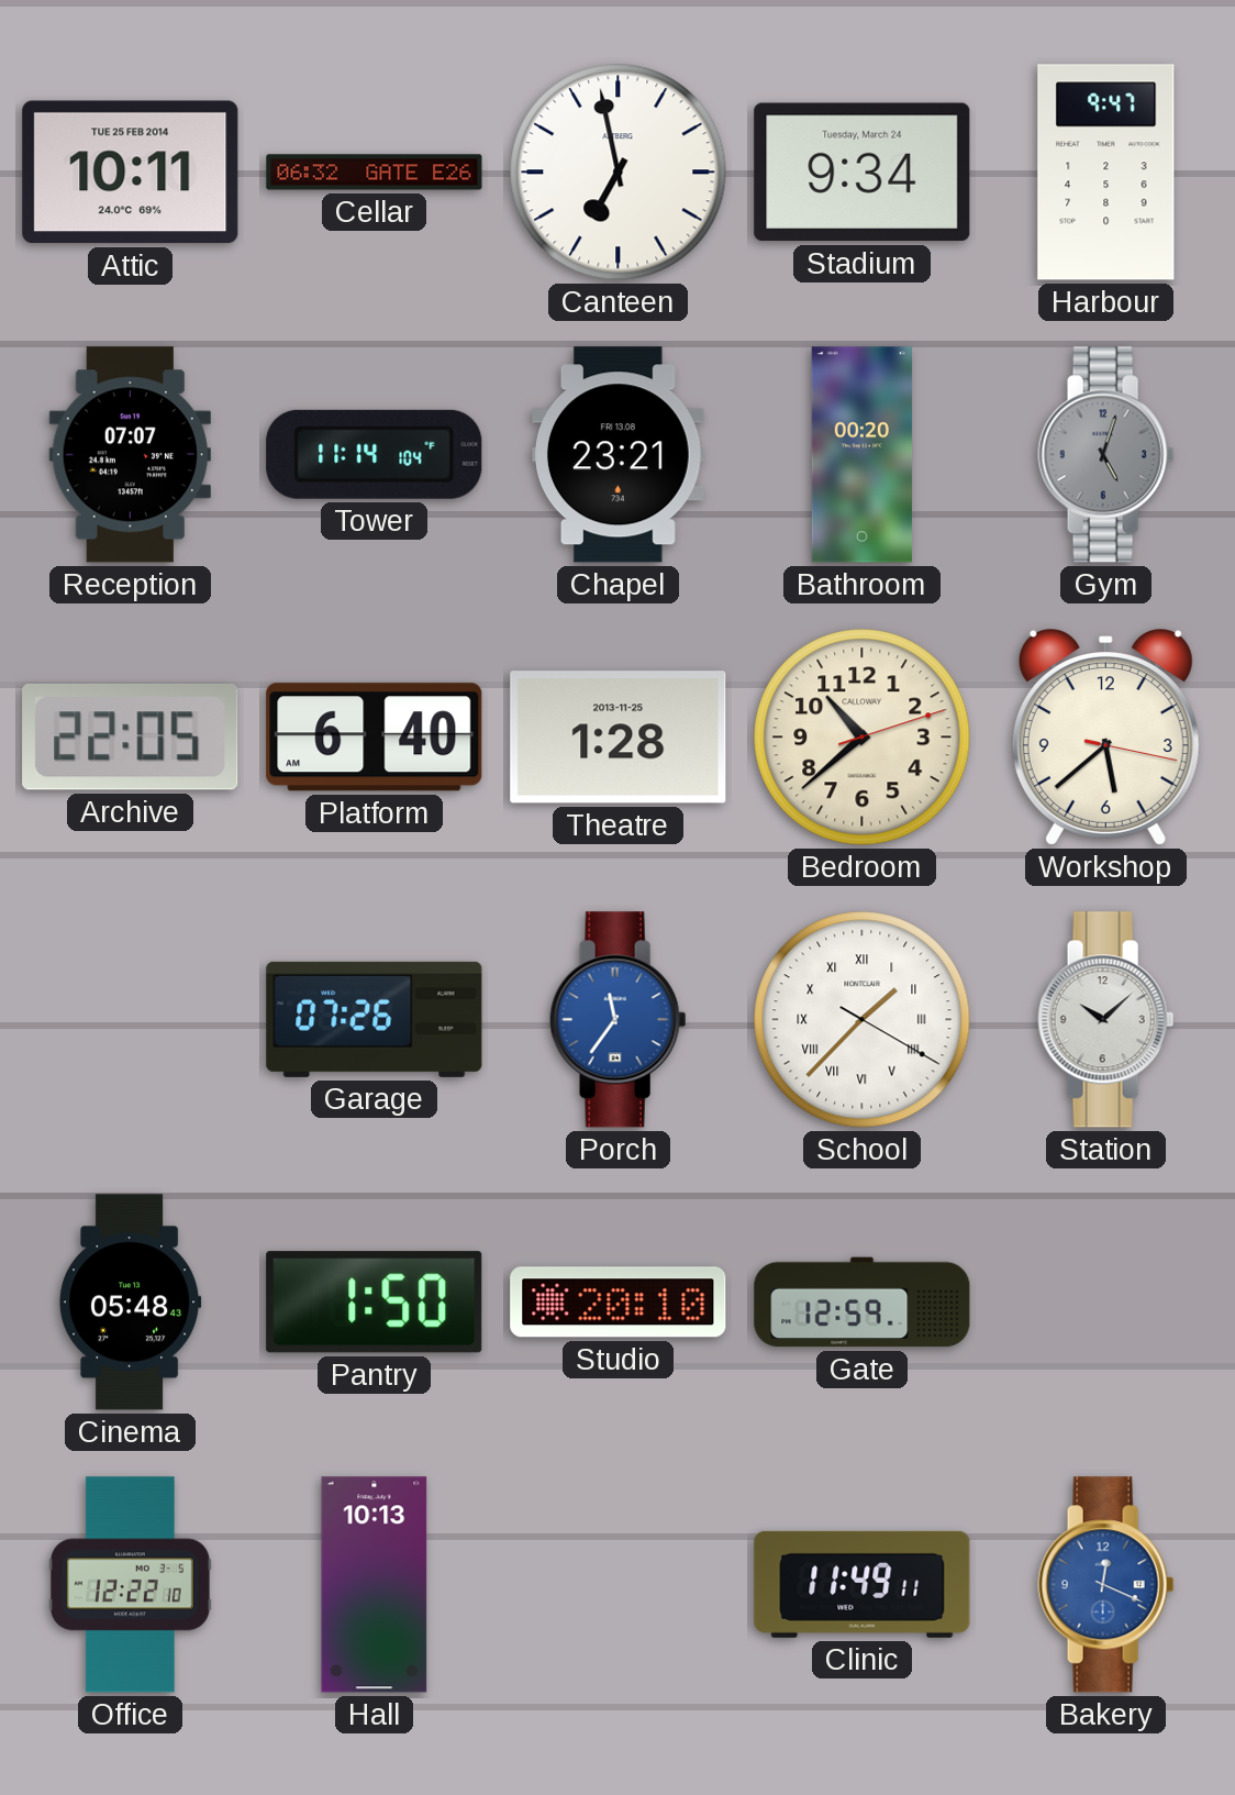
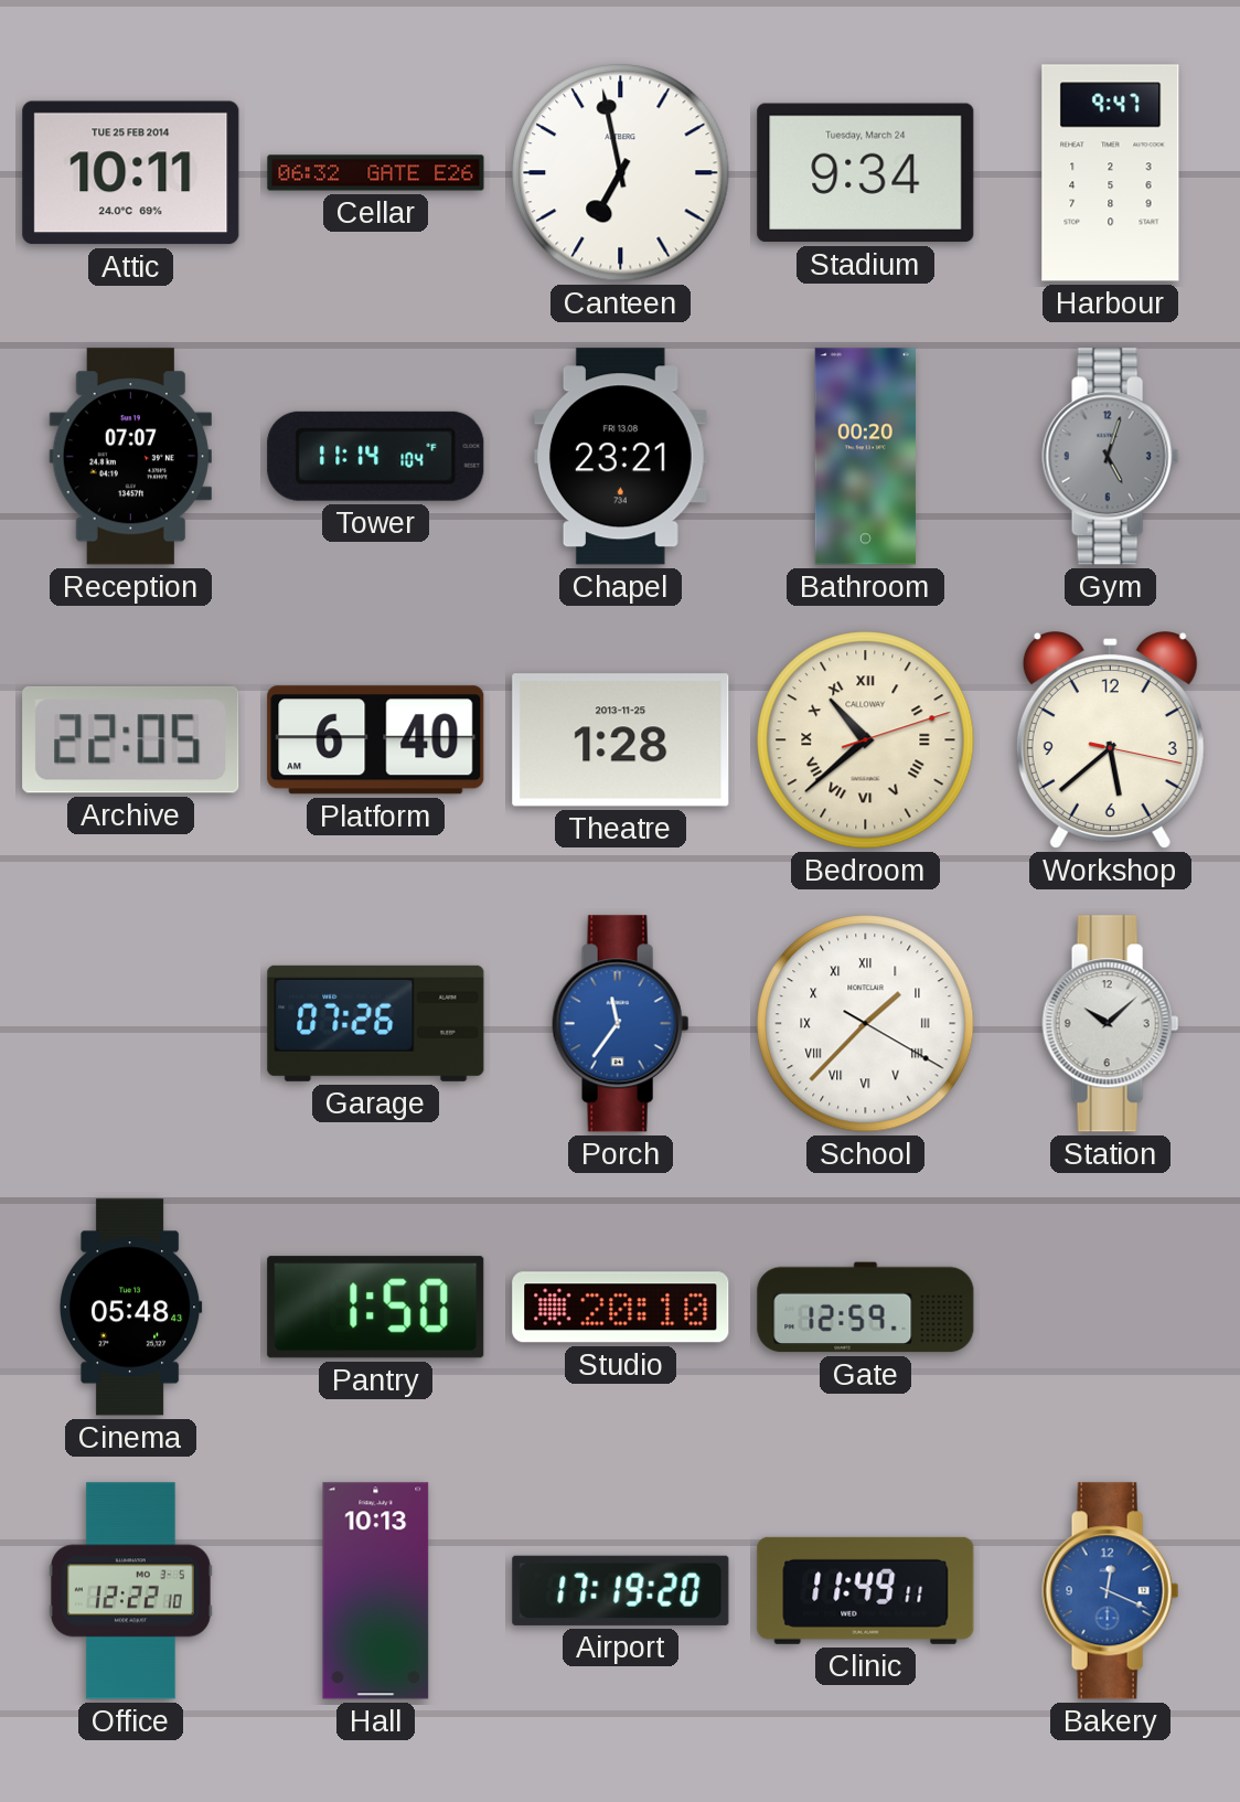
Bedroom numerals: Arabic -> Roman
Airport: none -> 17:19
